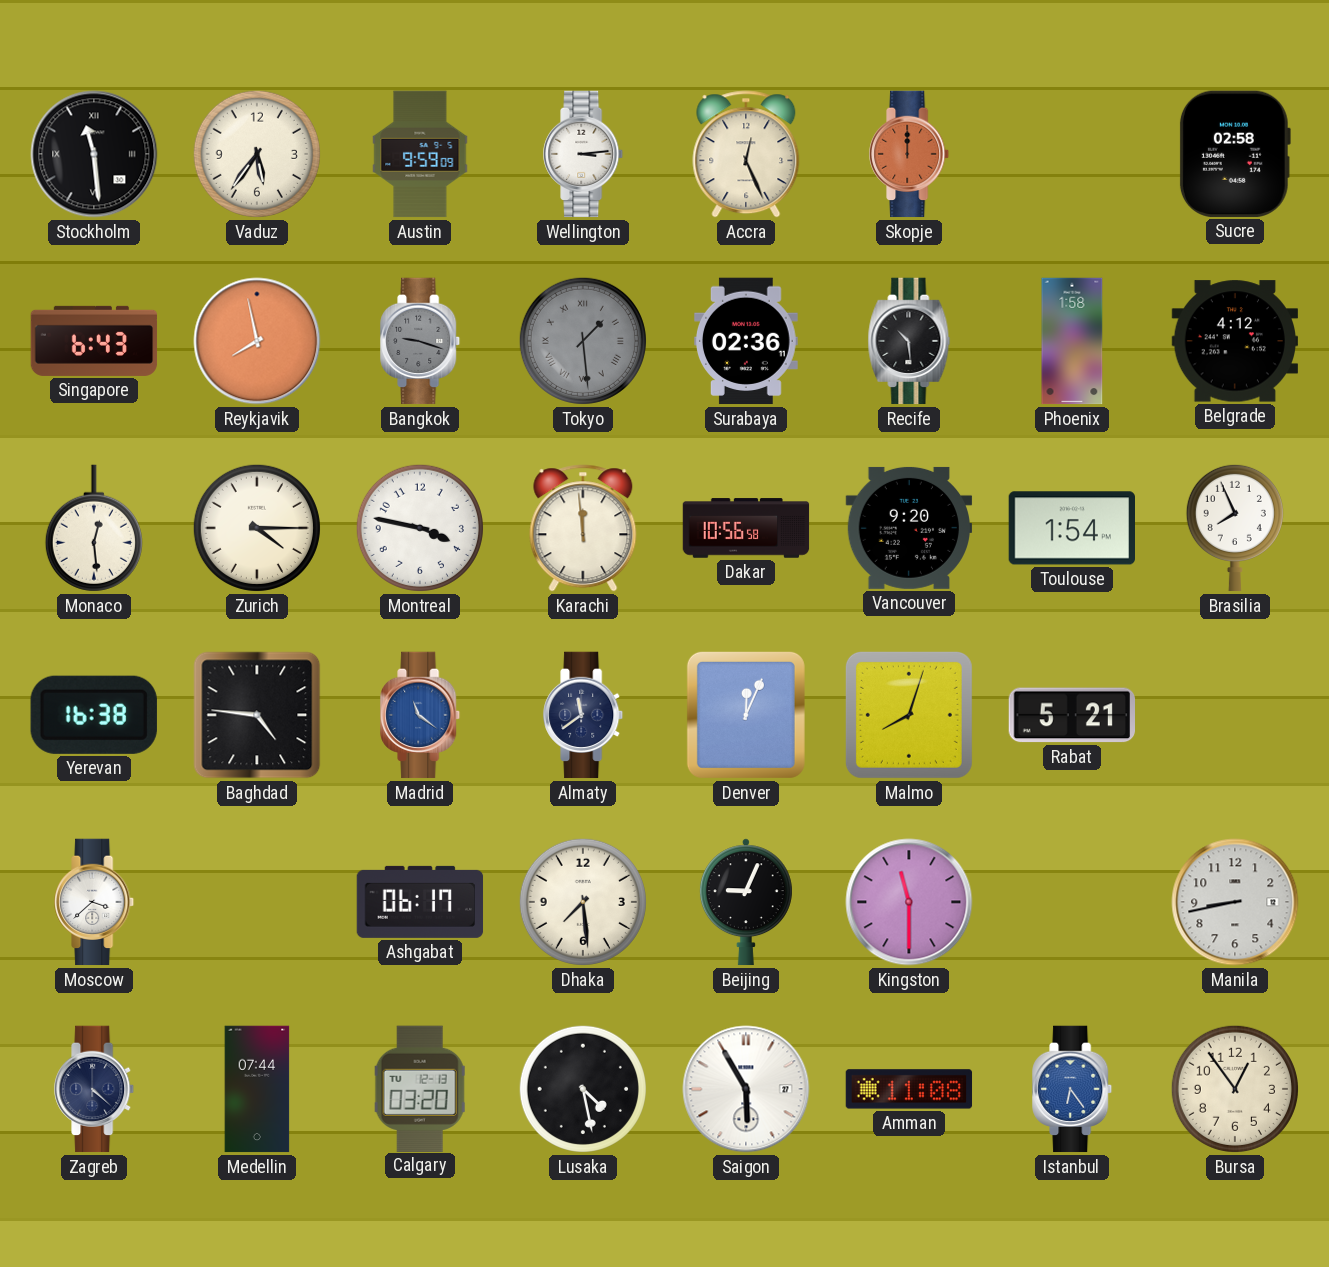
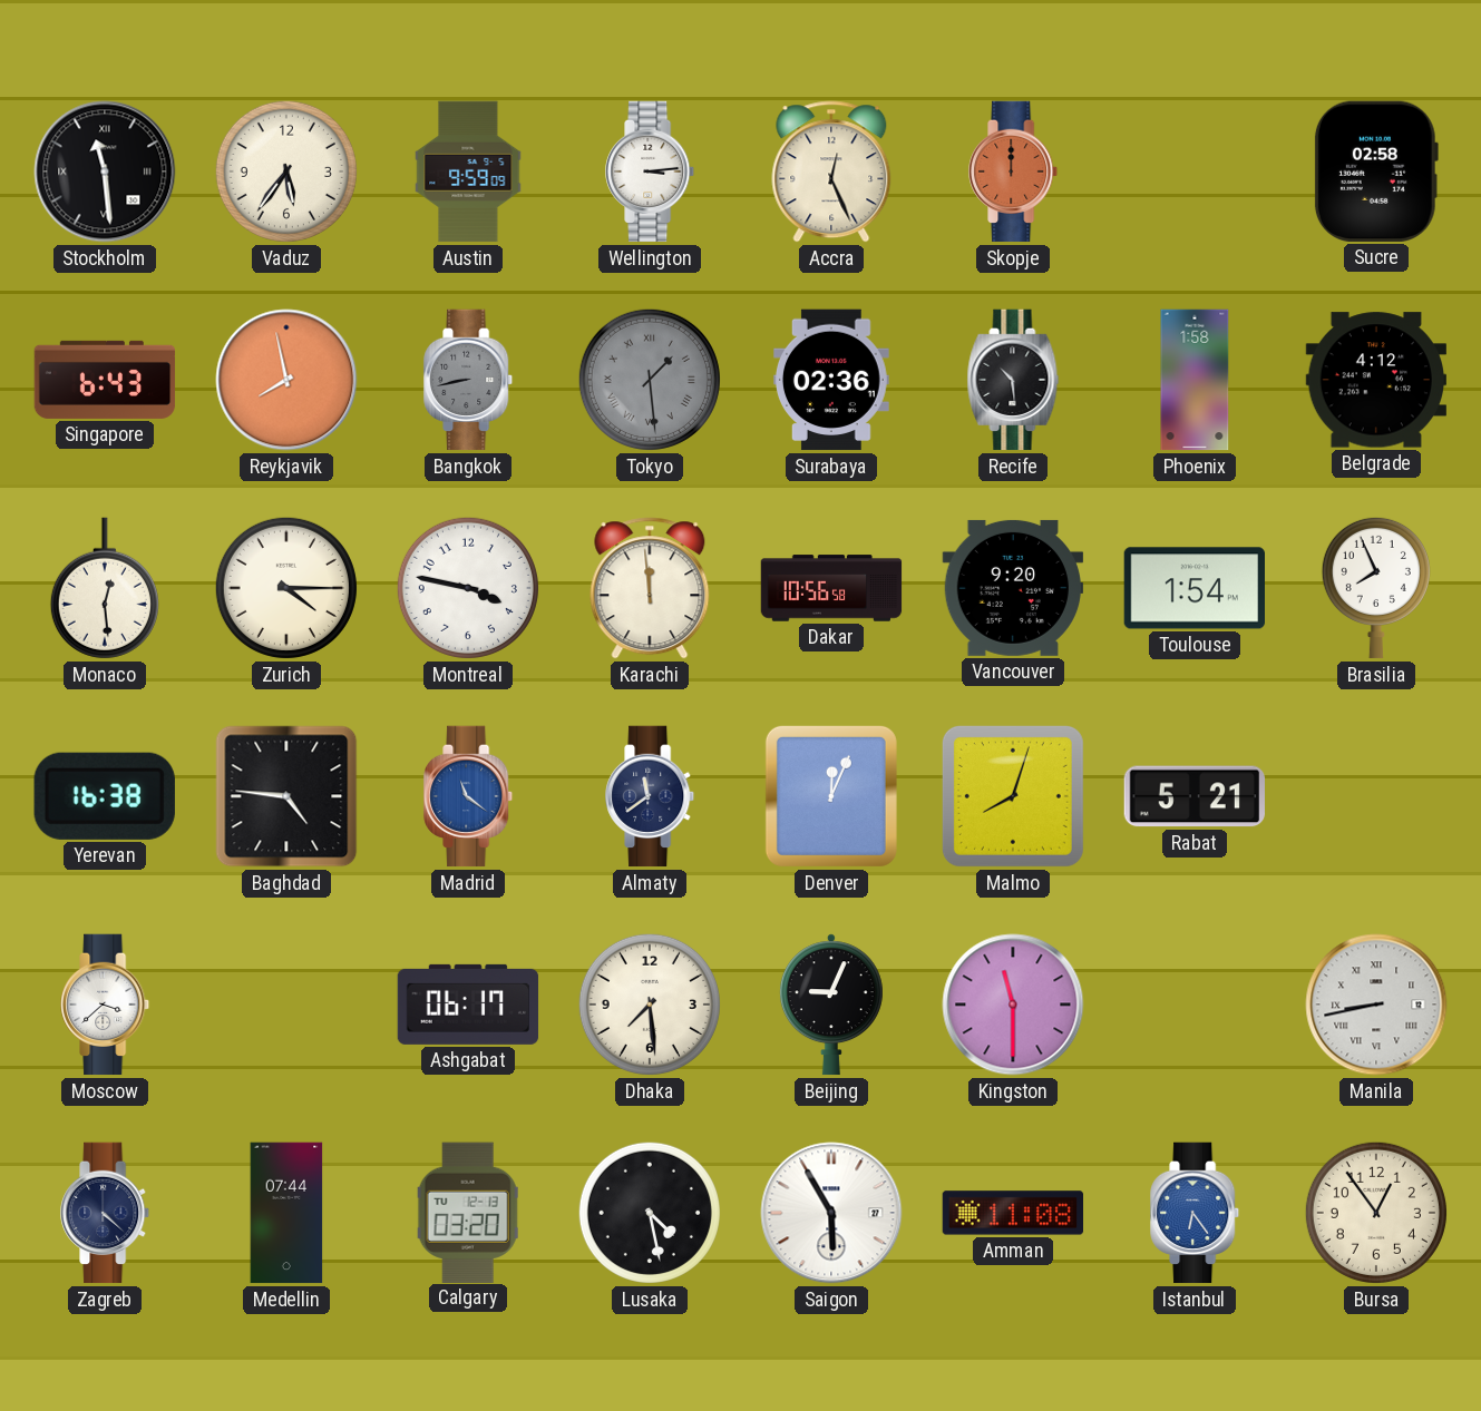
Bangkok: 9:18 -> 8:43
Manila numerals: Arabic -> Roman
